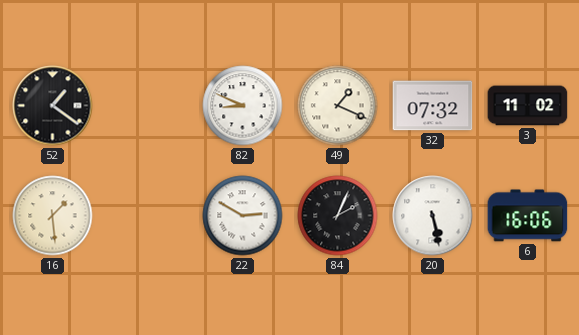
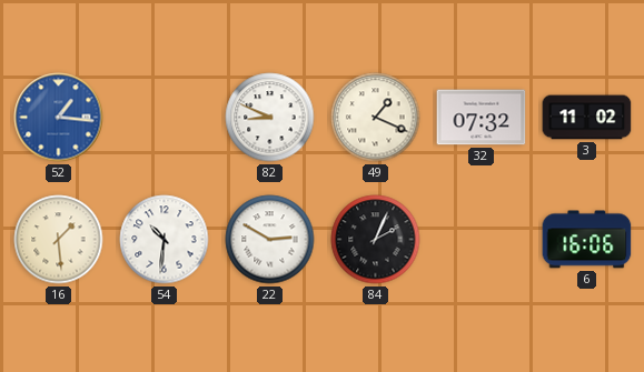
52: 1:21 -> 1:16
52 dial: black -> blue
54: none -> 10:31
20: 5:28 -> none
